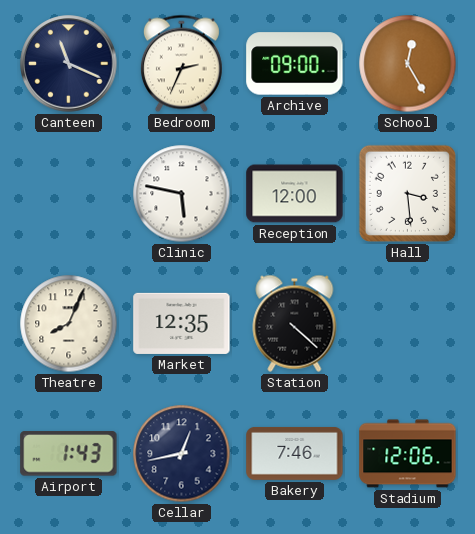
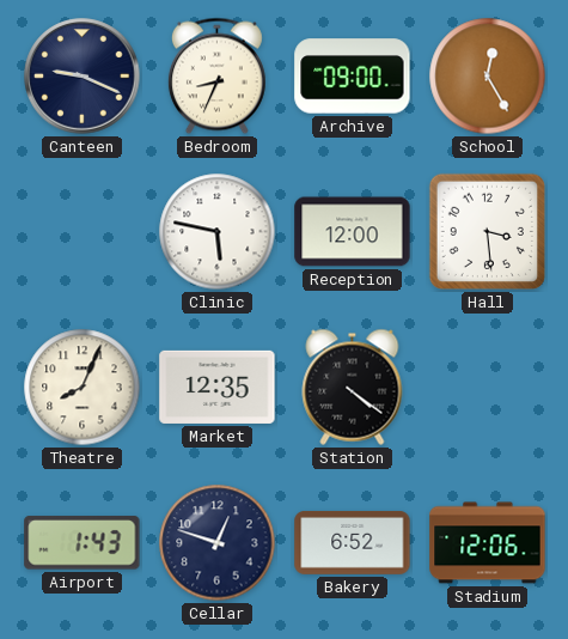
Canteen: 11:19 -> 9:19
Bedroom: 2:34 -> 8:34
Station: 4:22 -> 4:21
Cellar: 12:43 -> 12:48
Bakery: 7:46 -> 6:52
